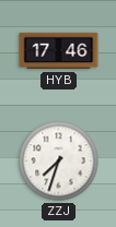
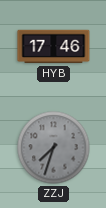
ZZJ dial: white -> grey
